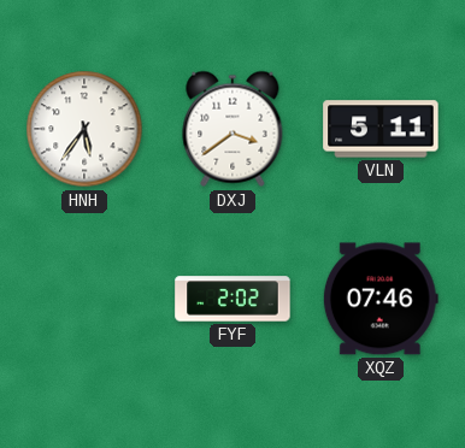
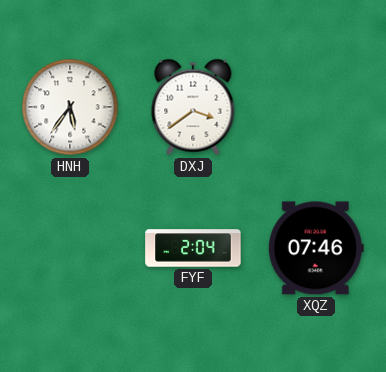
VLN: 5:11 -> none
FYF: 2:02 -> 2:04
